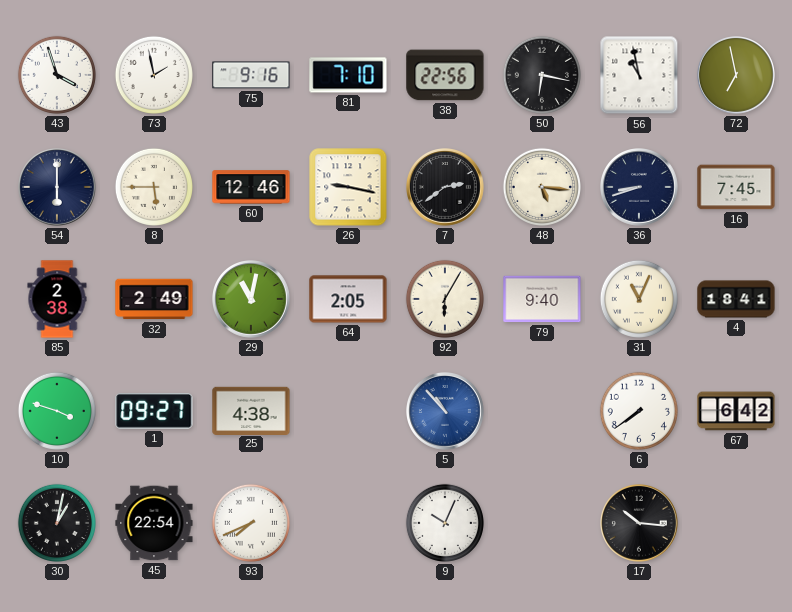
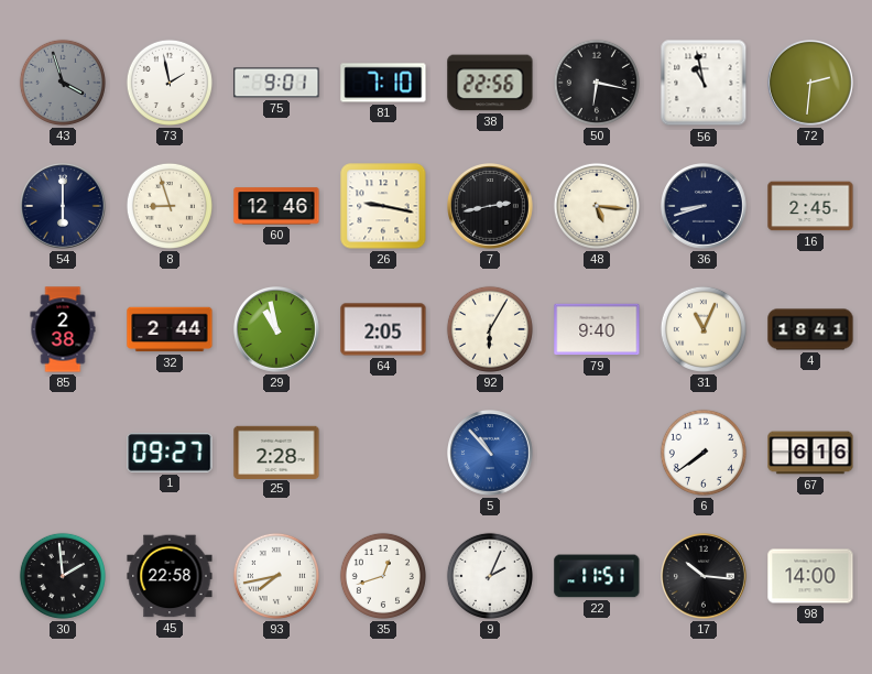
43 dial: white -> grey
75: 9:16 -> 9:01
72: 6:58 -> 2:31
8: 5:45 -> 8:57
7: 2:39 -> 2:43
16: 7:45 -> 2:45
32: 2:49 -> 2:44
29: 11:02 -> 10:58
10: 3:48 -> none
25: 4:38 -> 2:28
67: 6:42 -> 6:16
30: 1:02 -> 1:59
45: 22:54 -> 22:58
93: 7:41 -> 7:43
35: none -> 12:42
9: 10:04 -> 2:04
22: none -> 11:51
98: none -> 14:00
